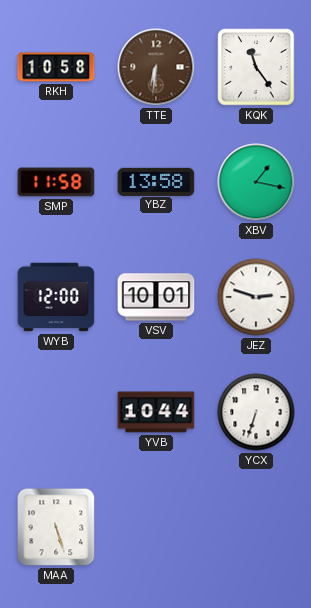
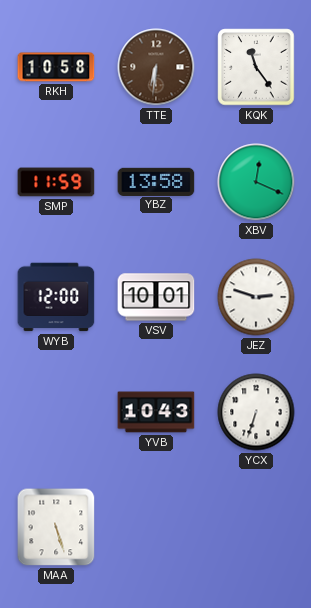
SMP: 11:58 -> 11:59
XBV: 1:17 -> 12:19
YVB: 10:44 -> 10:43
